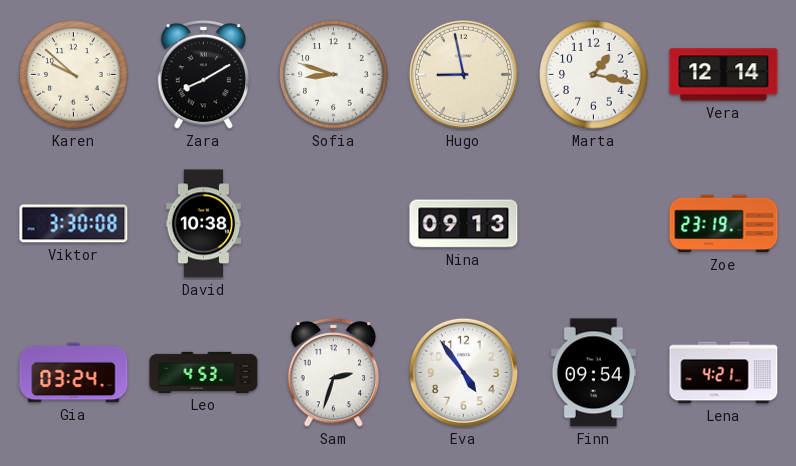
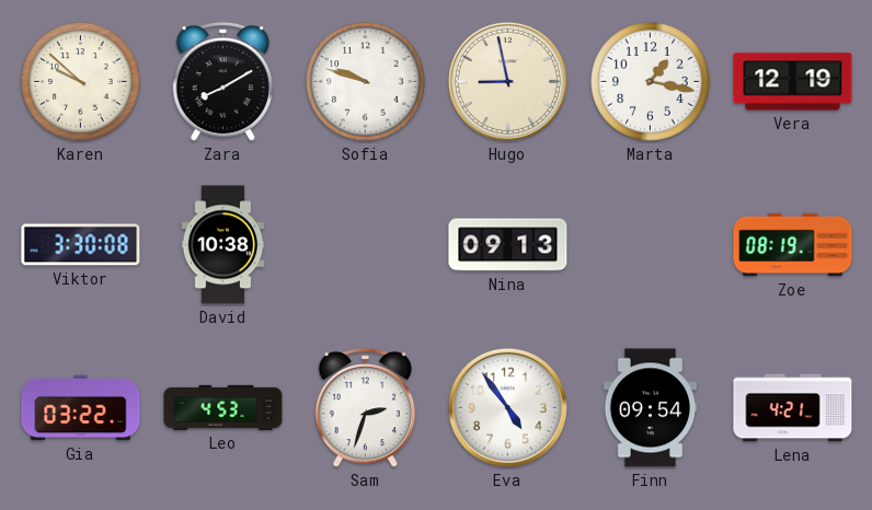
Sofia: 8:48 -> 9:48
Vera: 12:14 -> 12:19
Zoe: 23:19 -> 08:19
Gia: 03:24 -> 03:22
